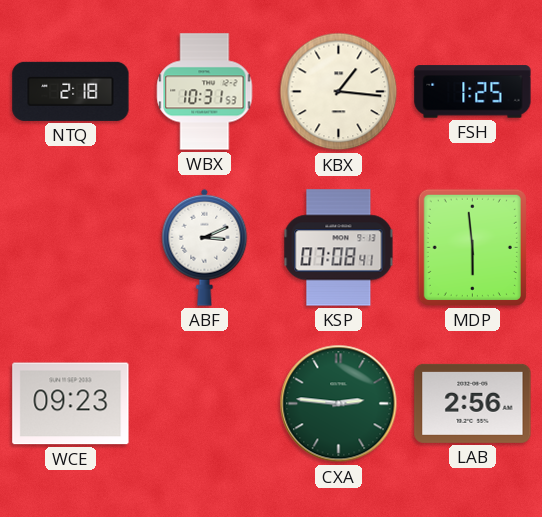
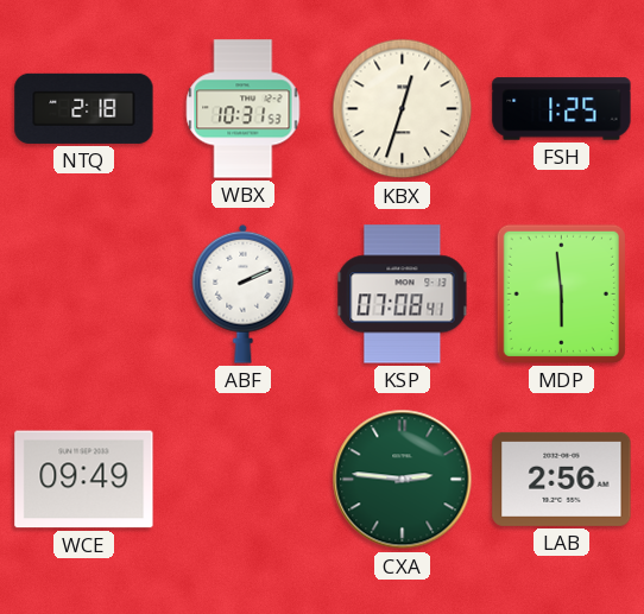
KBX: 1:16 -> 12:33
ABF: 3:11 -> 2:11
WCE: 09:23 -> 09:49
